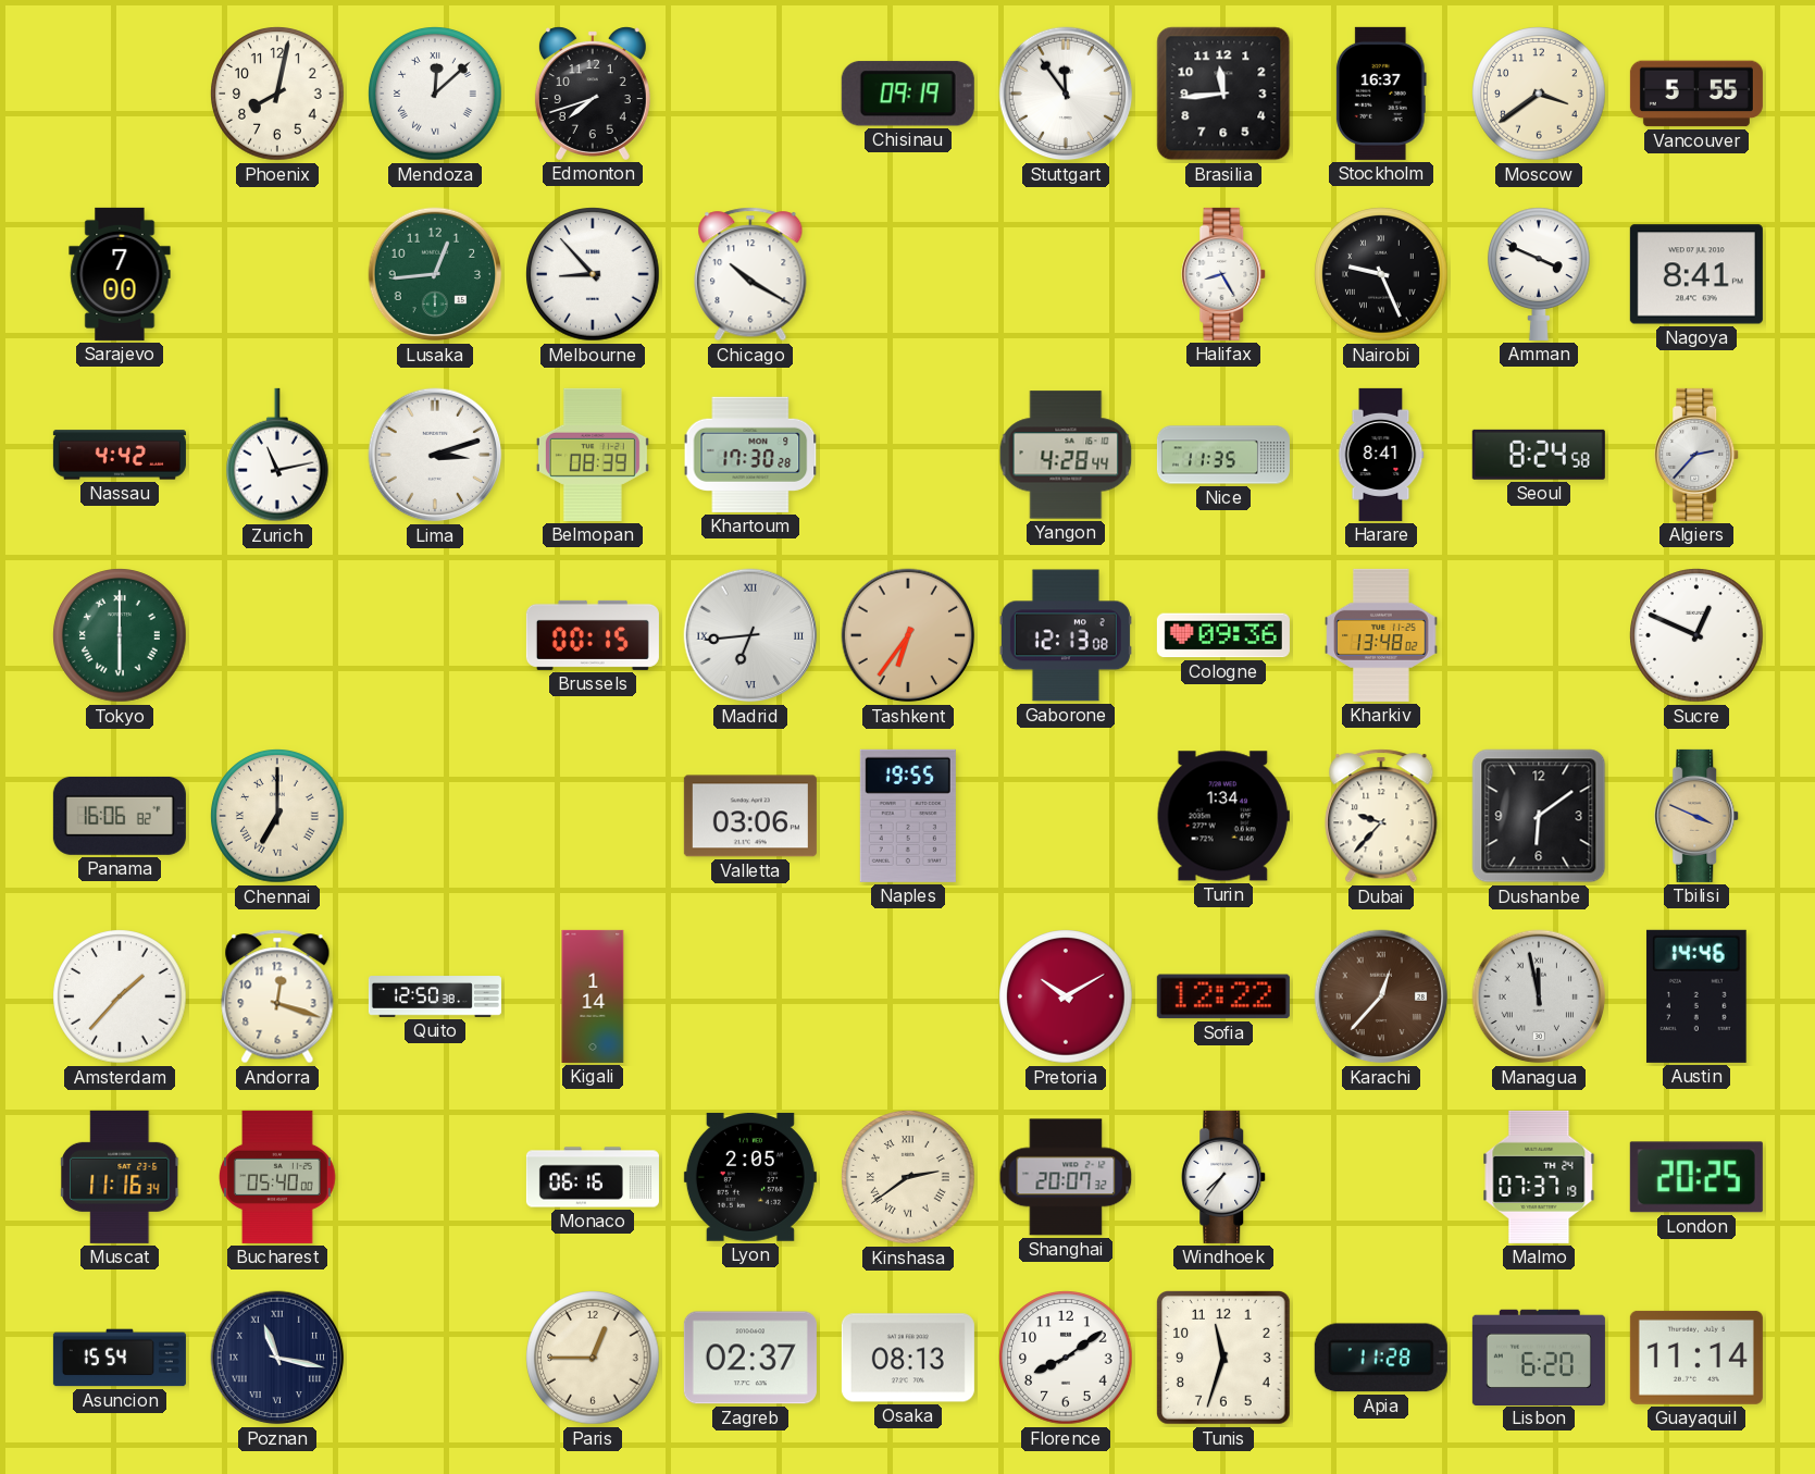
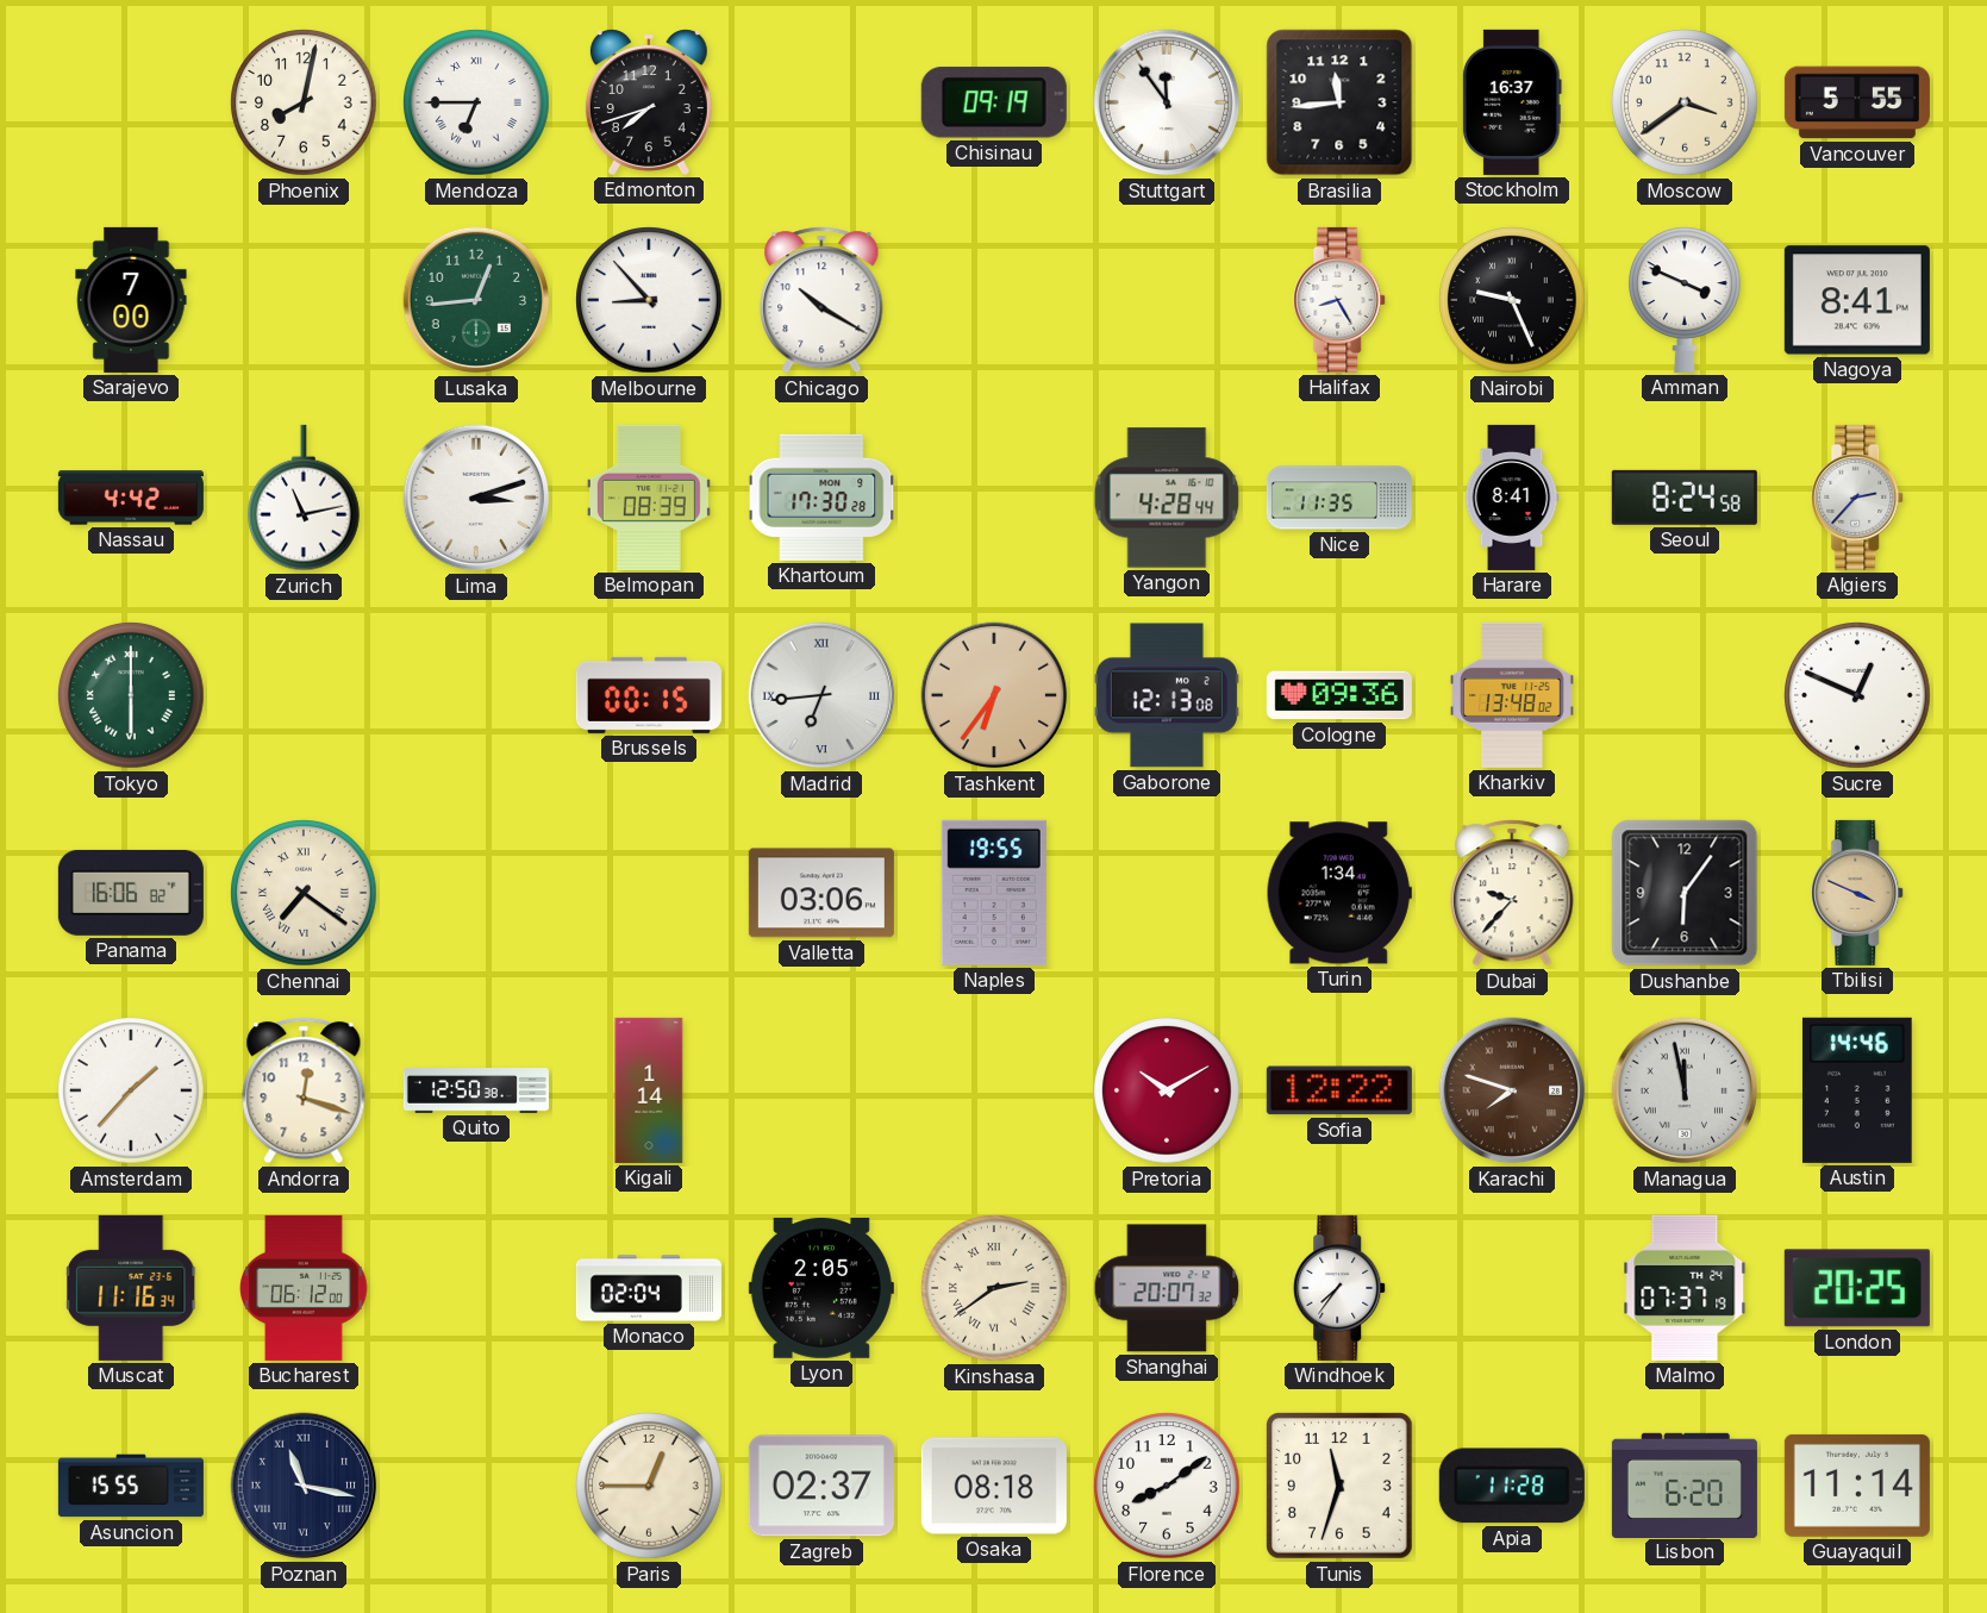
Mendoza: 12:08 -> 6:45
Chennai: 7:00 -> 7:21
Dushanbe: 6:09 -> 6:06
Karachi: 12:37 -> 7:48
Bucharest: 05:40 -> 06:12
Monaco: 06:16 -> 02:04
Asuncion: 15:54 -> 15:55
Osaka: 08:13 -> 08:18
